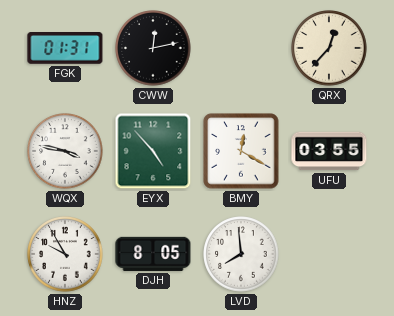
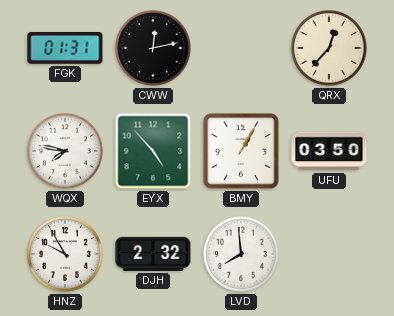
WQX: 3:47 -> 7:47
BMY: 12:20 -> 1:05
UFU: 03:55 -> 03:50
DJH: 8:05 -> 2:32
